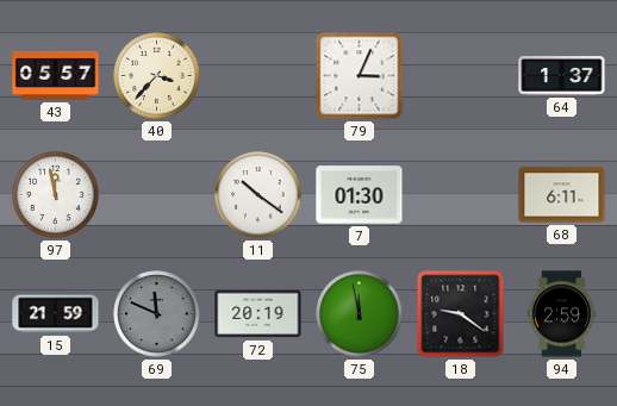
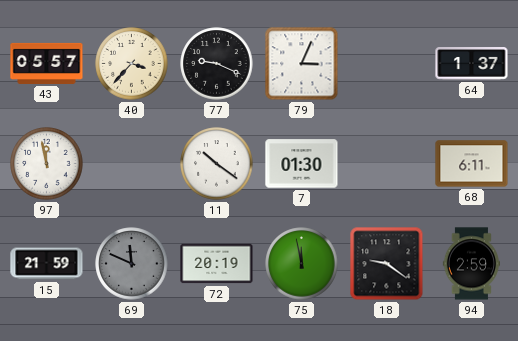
77: none -> 9:19
